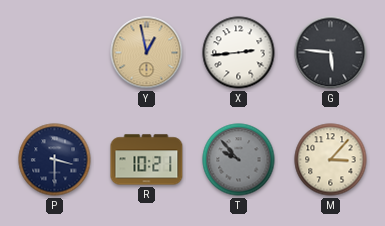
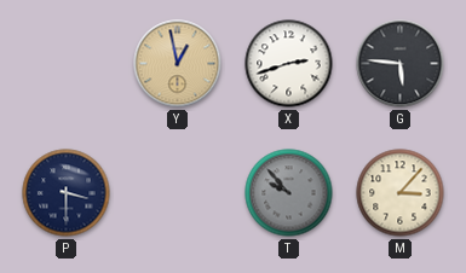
X: 2:44 -> 2:42
R: 10:21 -> none
